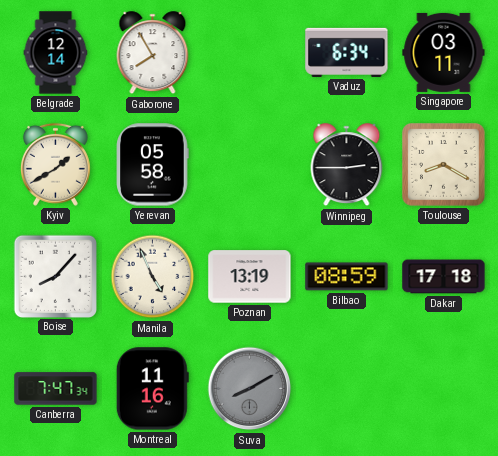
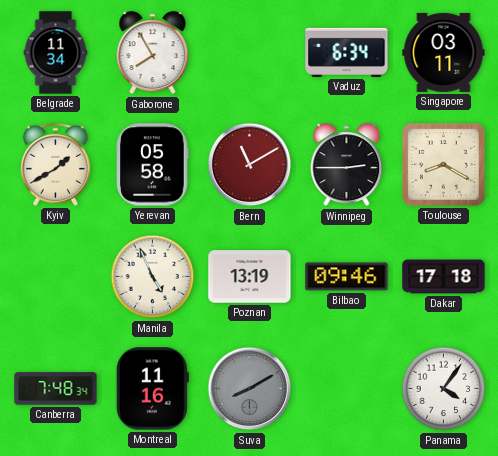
Belgrade: 12:14 -> 11:34
Bern: none -> 11:10
Boise: 8:07 -> none
Bilbao: 08:59 -> 09:46
Canberra: 7:47 -> 7:48
Panama: none -> 4:06
